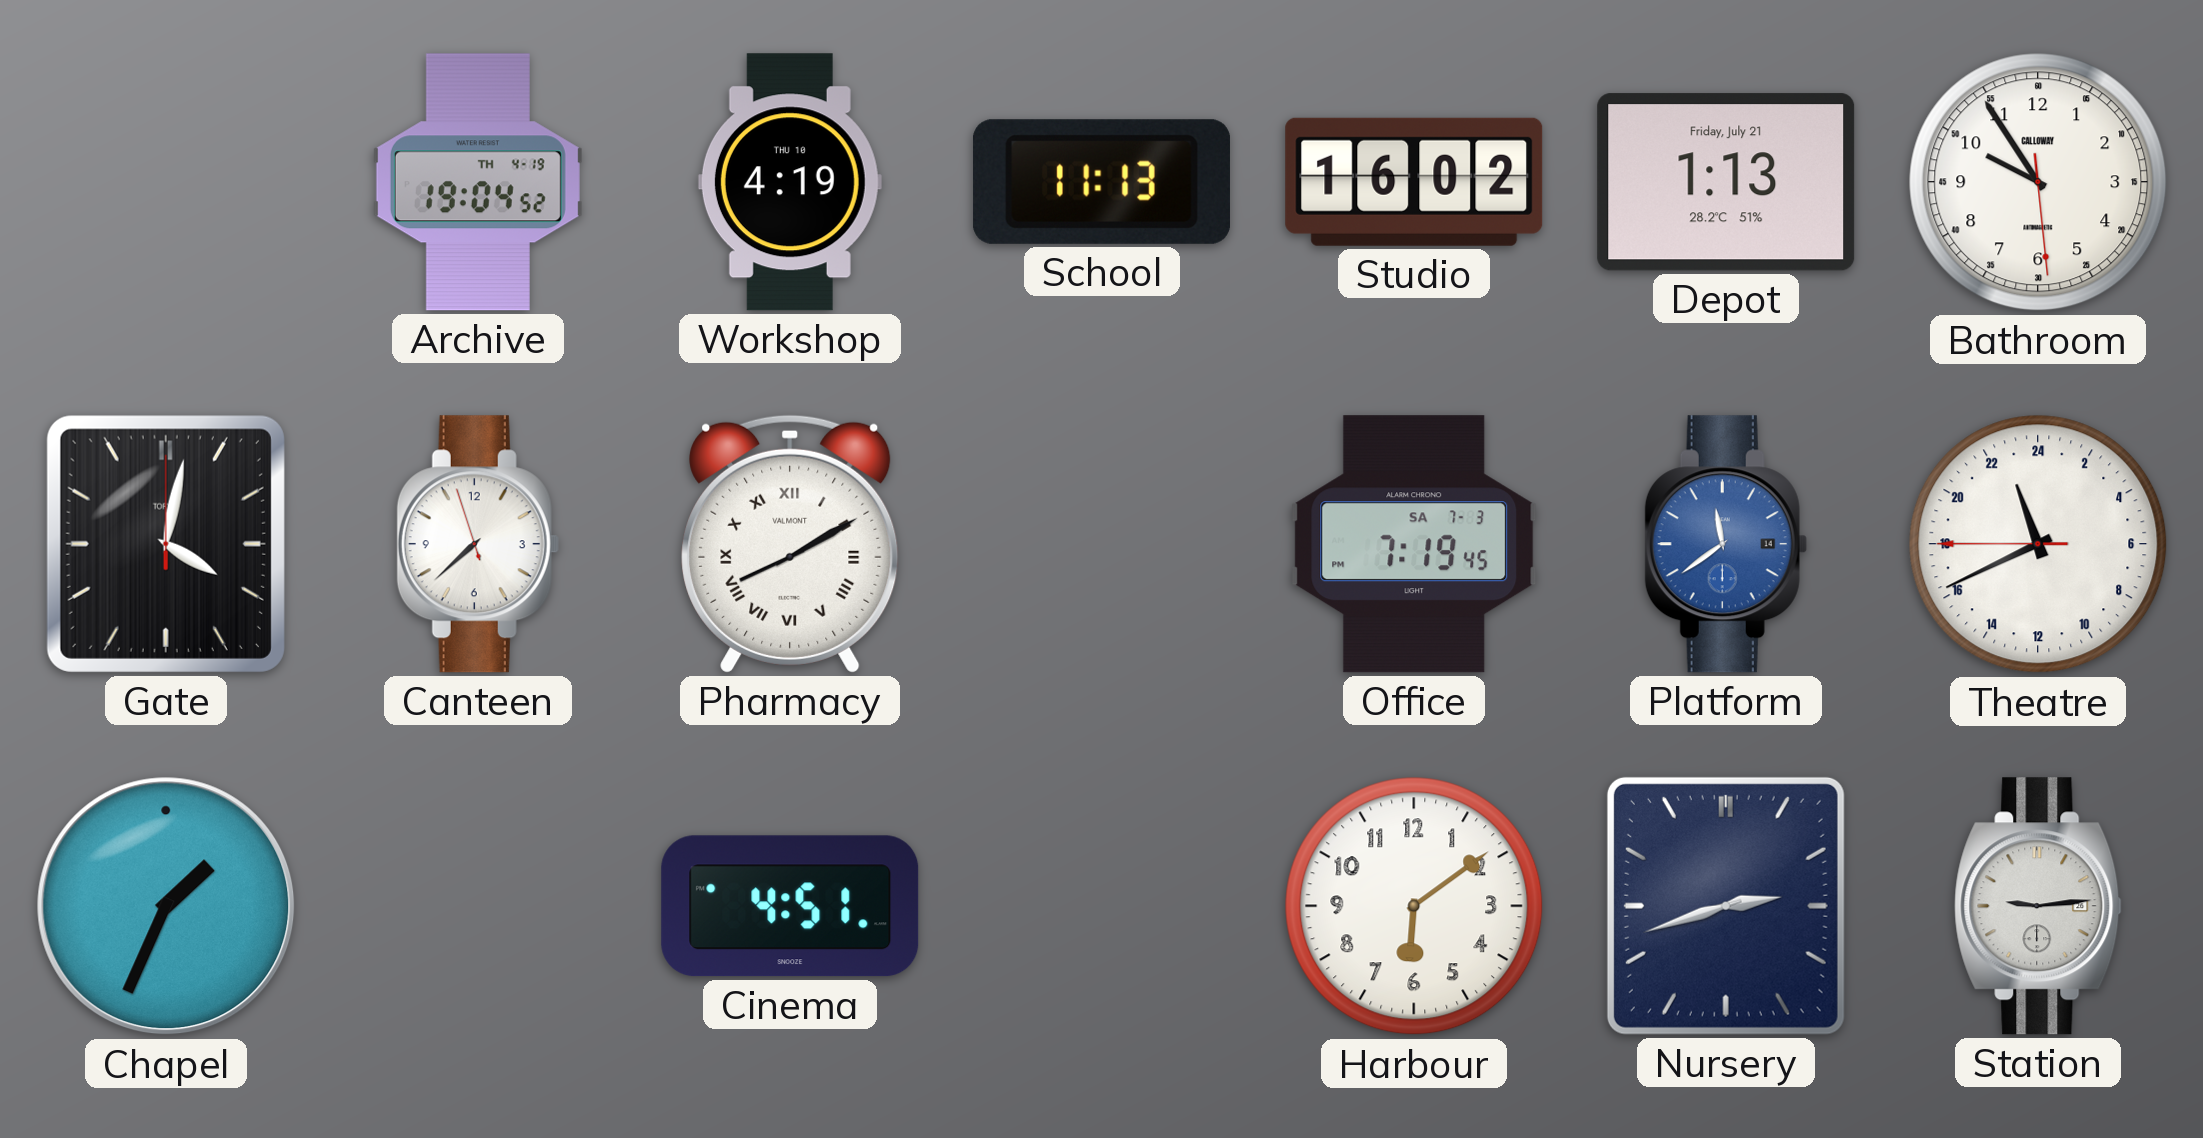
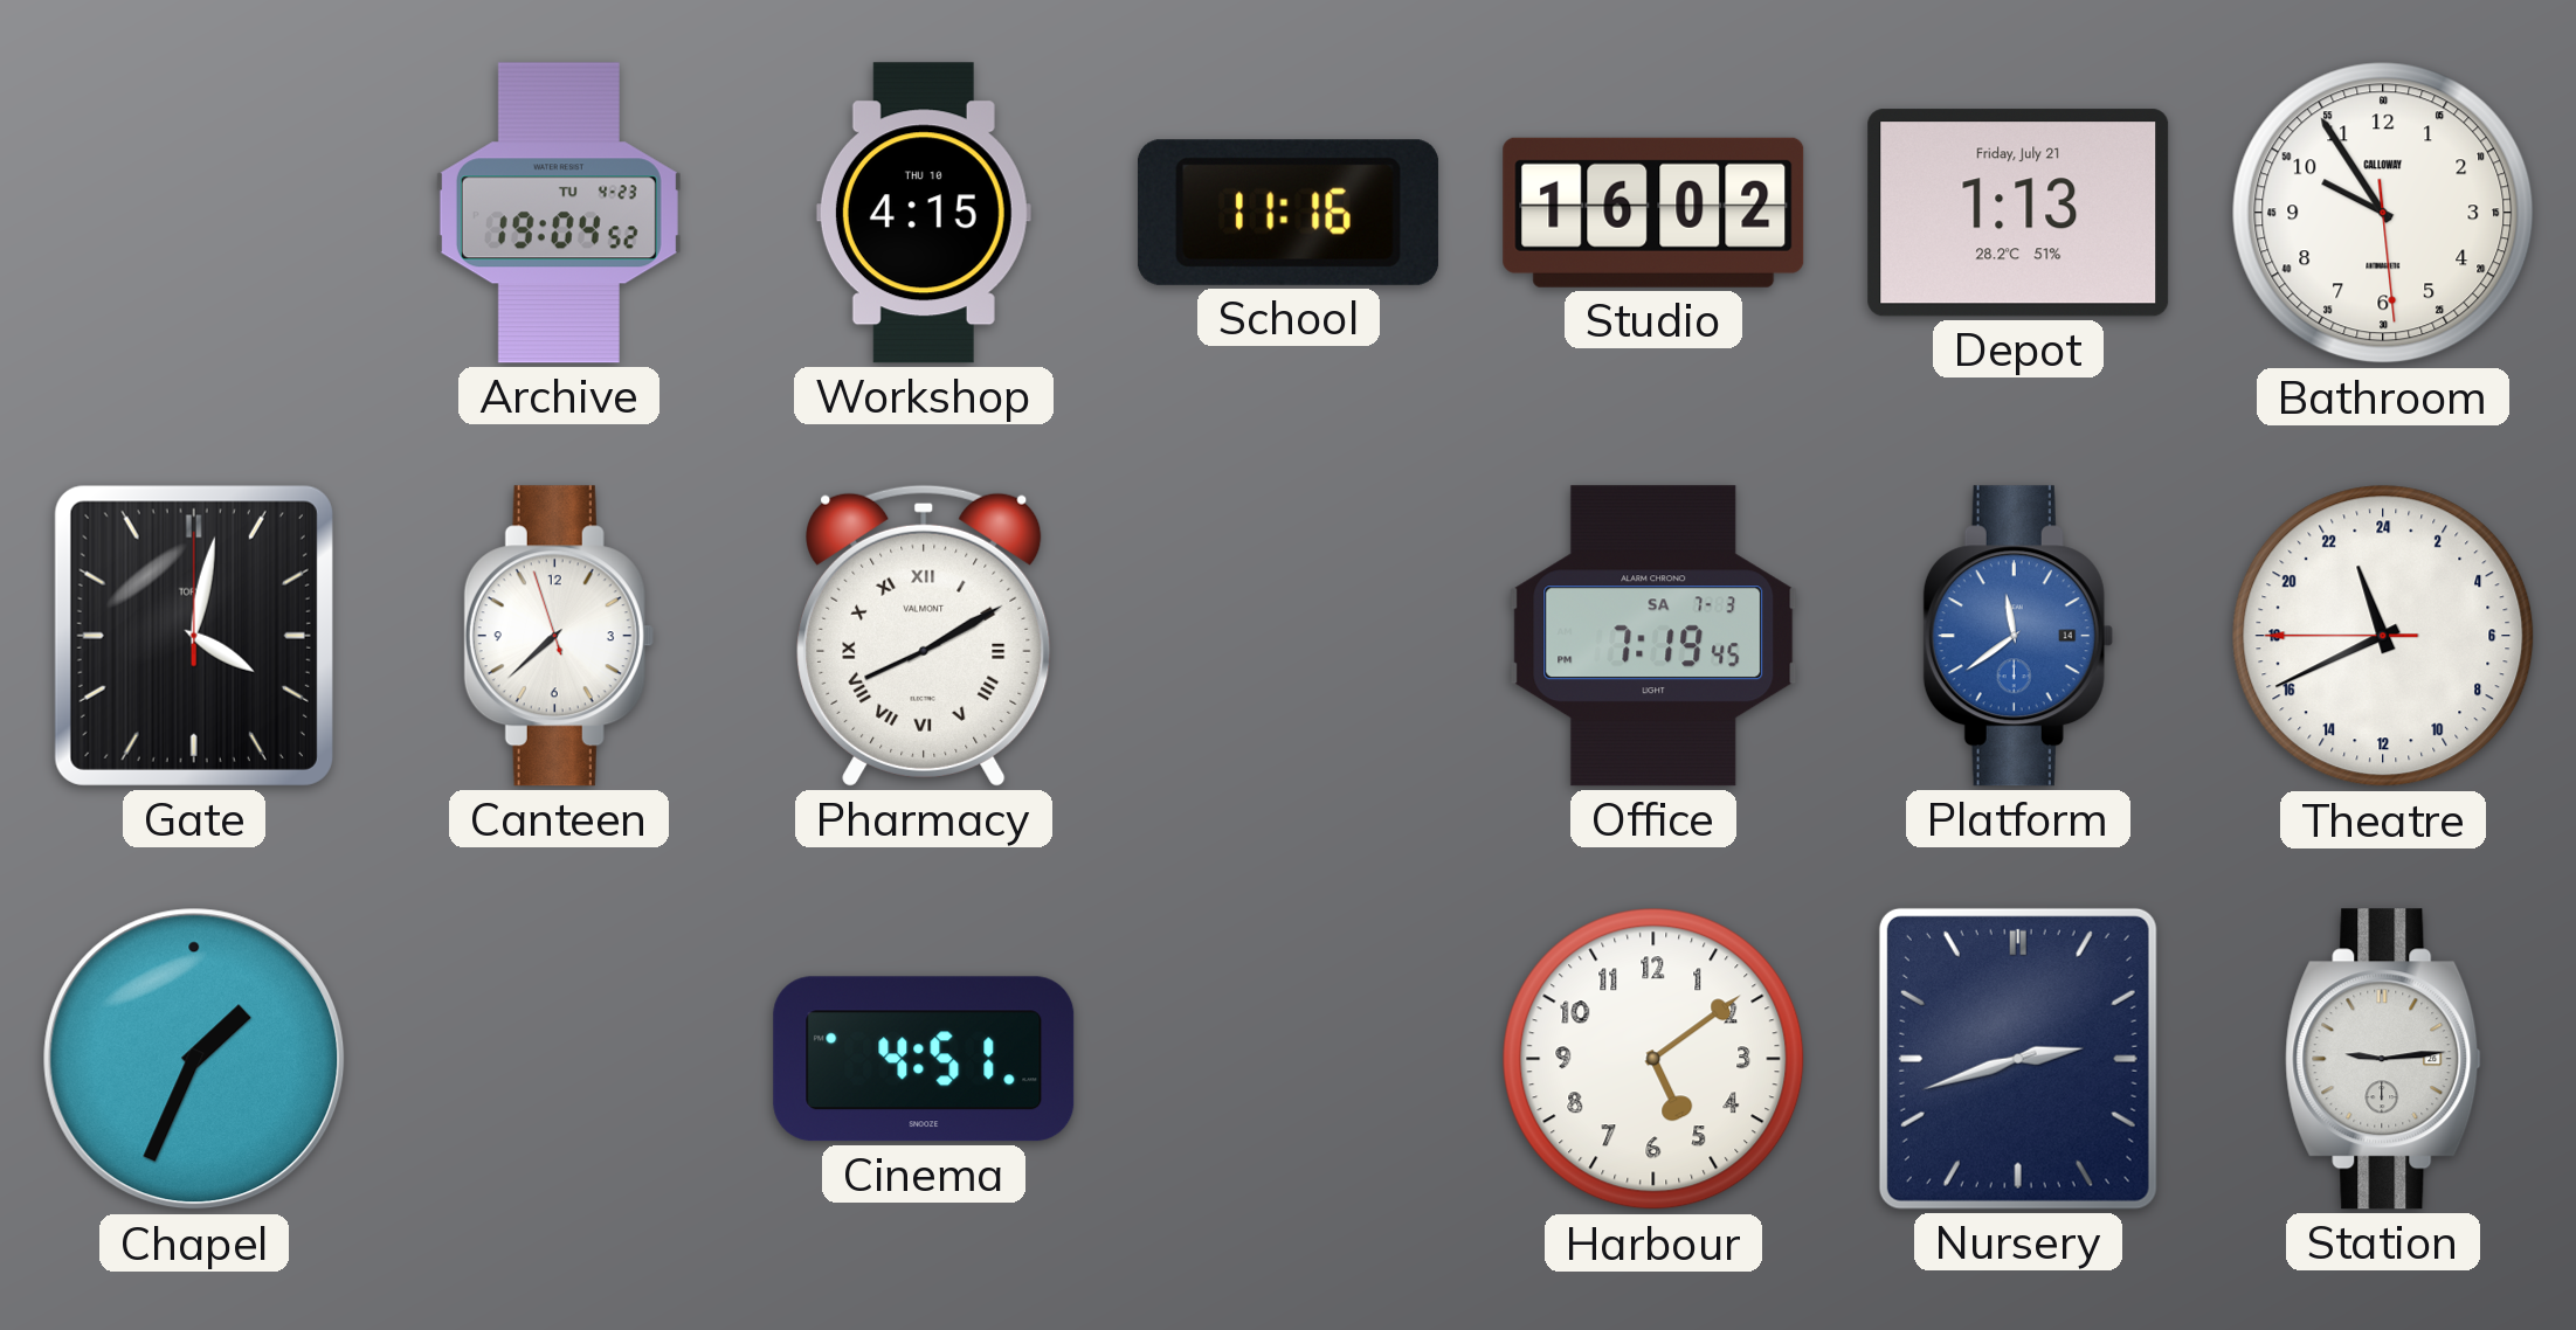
Archive date: TH 4-19 -> TU 4-23
Workshop: 4:19 -> 4:15
School: 11:13 -> 11:16
Harbour: 6:09 -> 5:09
